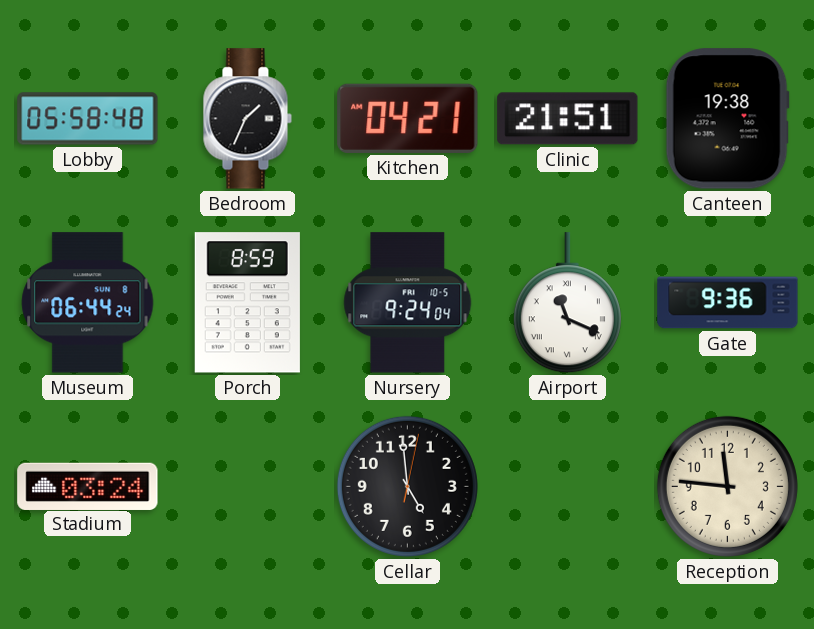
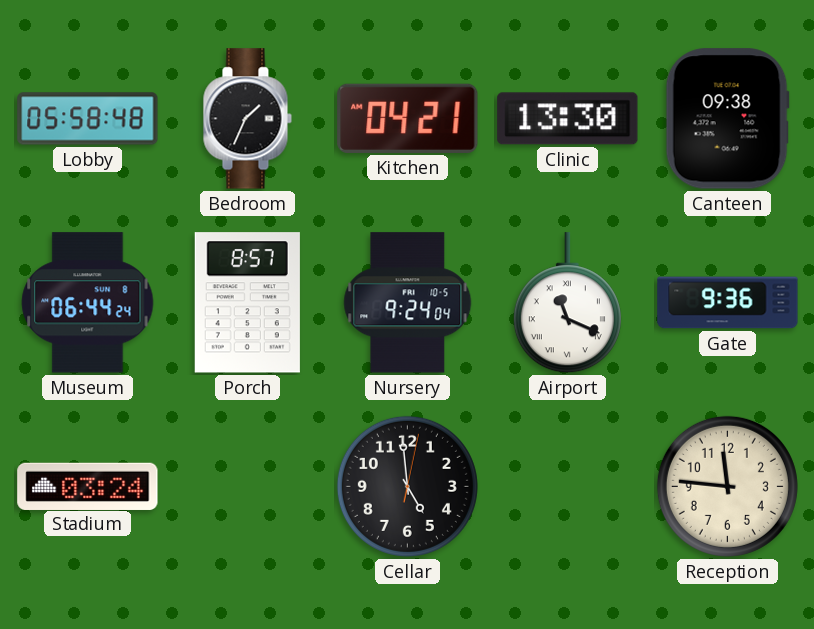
Clinic: 21:51 -> 13:30
Canteen: 19:38 -> 09:38
Porch: 8:59 -> 8:57
